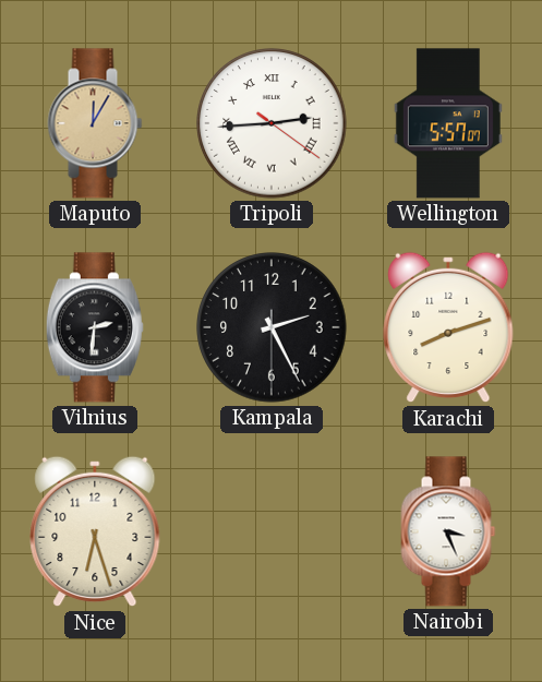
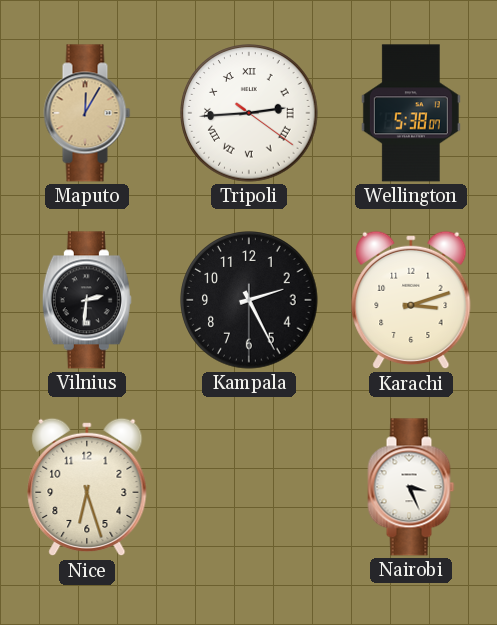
Wellington: 5:57 -> 5:38
Karachi: 8:12 -> 3:12
